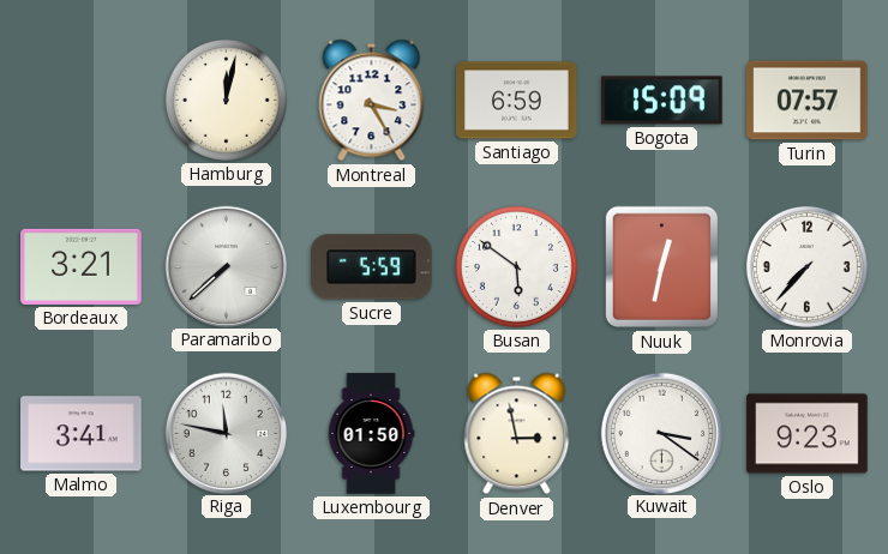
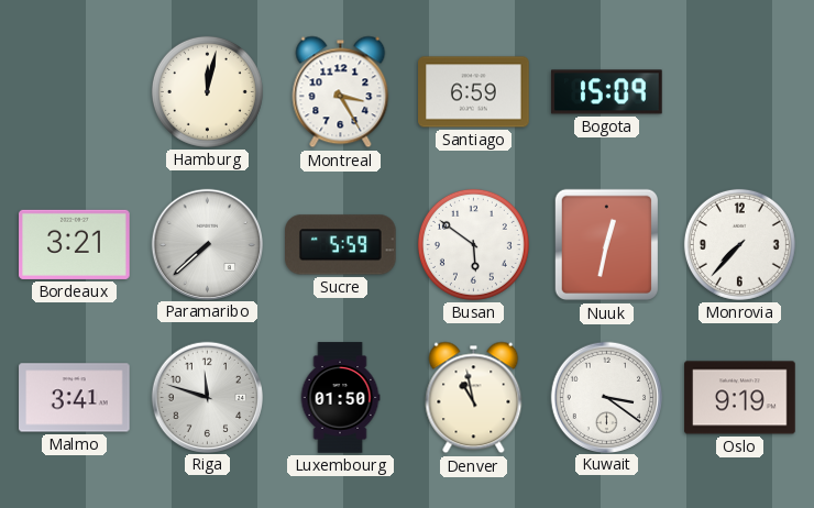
Turin: 07:57 -> none
Riga: 11:47 -> 11:48
Denver: 2:58 -> 10:58
Oslo: 9:23 -> 9:19
